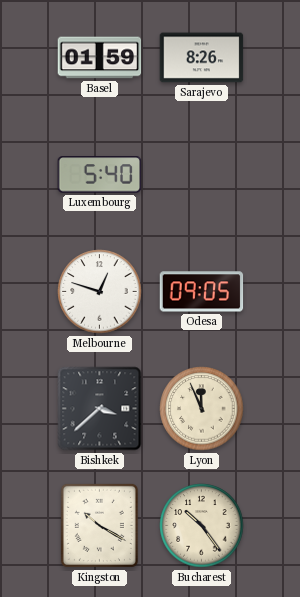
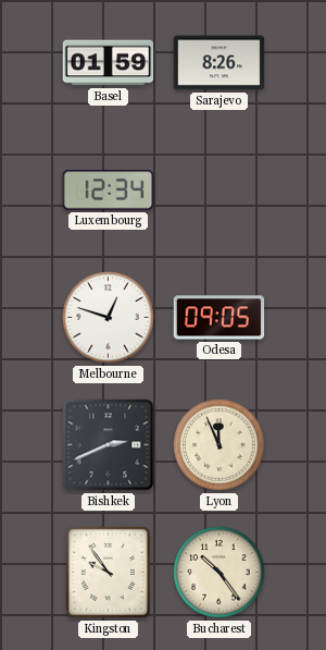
Luxembourg: 5:40 -> 12:34
Bishkek: 3:38 -> 2:41
Kingston: 10:20 -> 9:54
